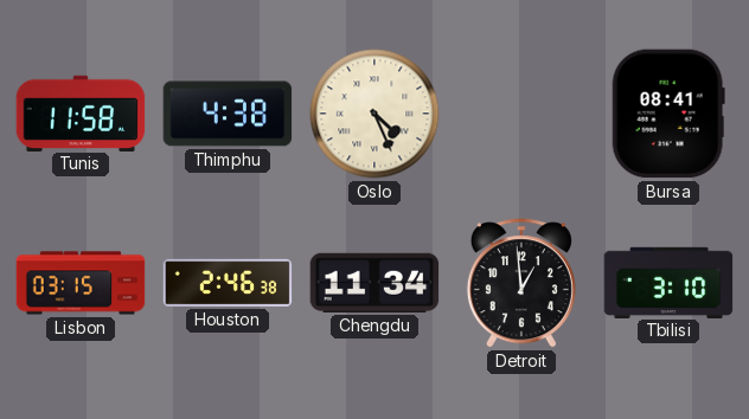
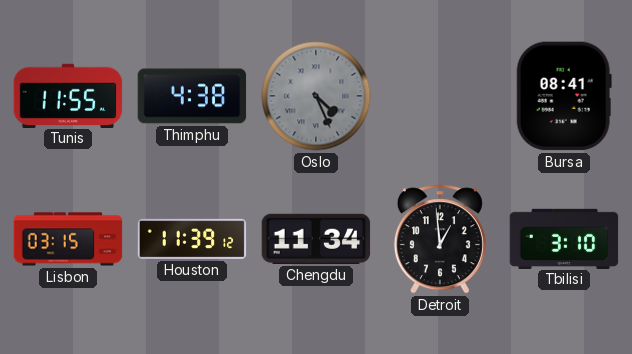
Tunis: 11:58 -> 11:55
Oslo dial: cream -> grey
Houston: 2:46 -> 11:39
